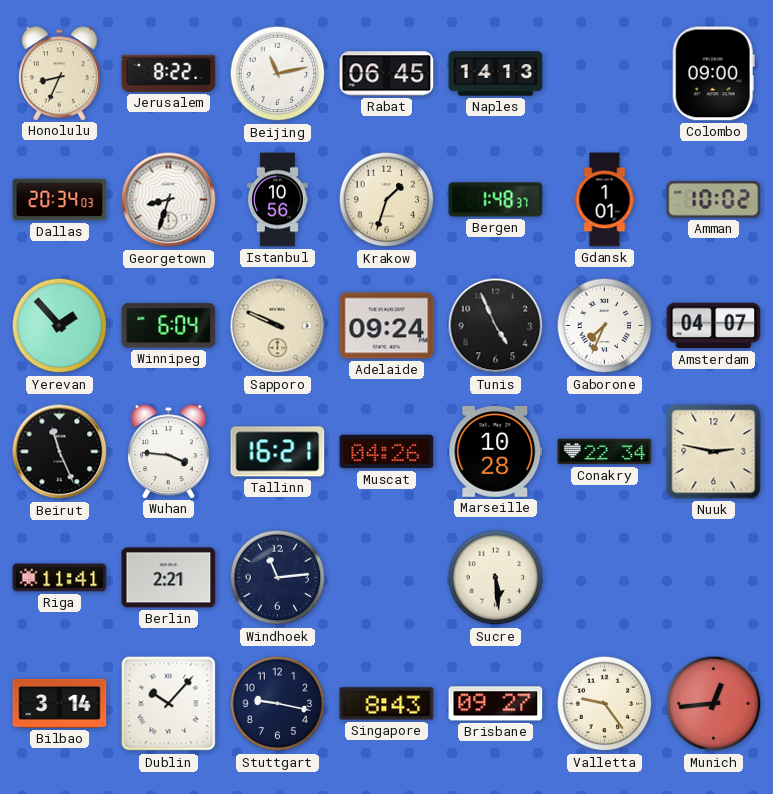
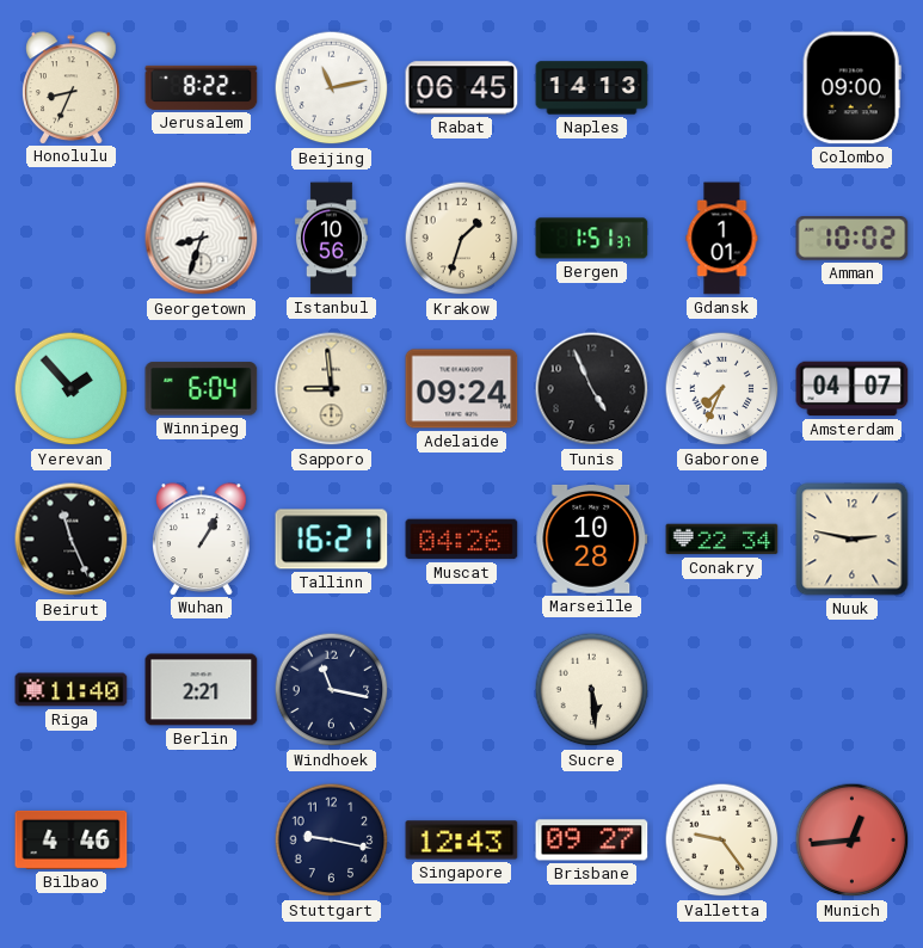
Dallas: 20:34 -> none
Bergen: 1:48 -> 1:51
Sapporo: 9:49 -> 8:59
Wuhan: 3:46 -> 1:05
Riga: 11:41 -> 11:40
Windhoek: 11:14 -> 11:17
Bilbao: 3:14 -> 4:46
Dublin: 10:07 -> none
Singapore: 8:43 -> 12:43
